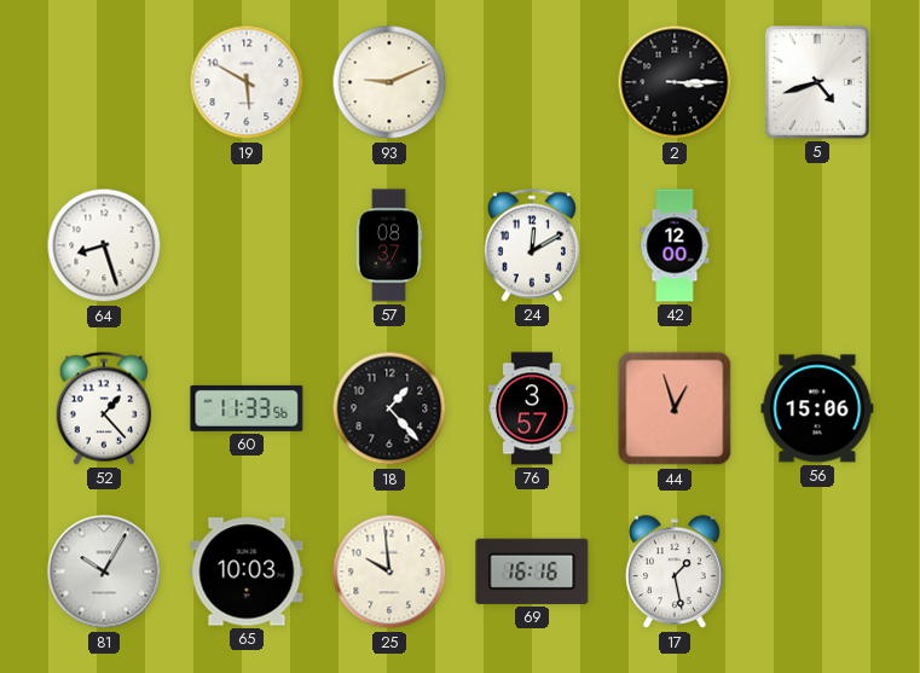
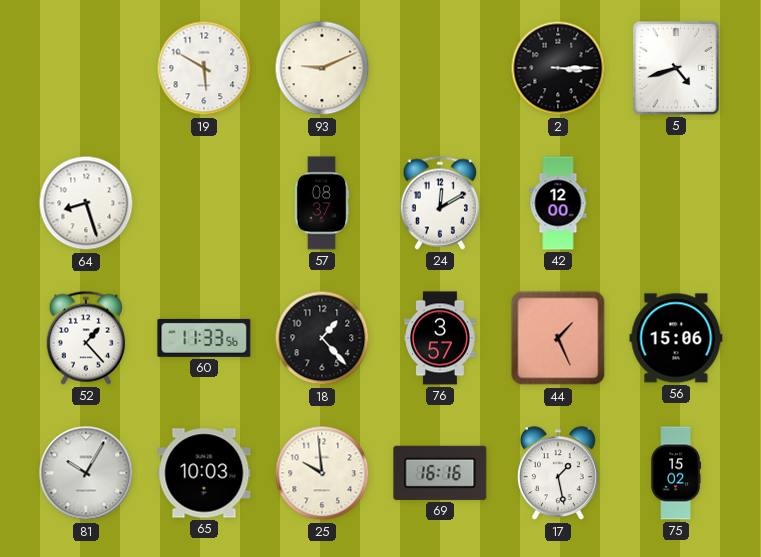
44: 12:57 -> 1:26
75: none -> 15:02
